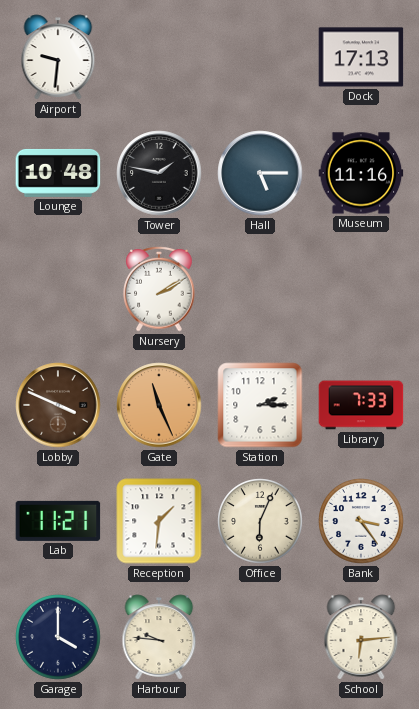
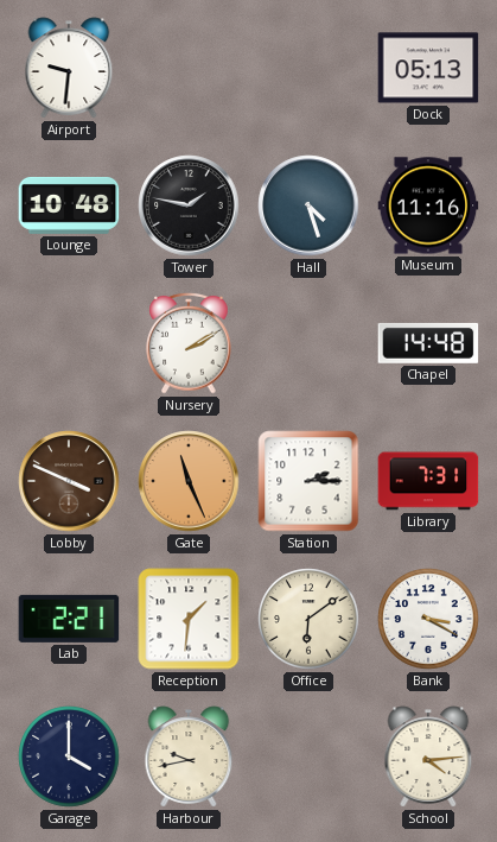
Dock: 17:13 -> 05:13
Hall: 5:15 -> 4:27
Chapel: none -> 14:48
Library: 7:33 -> 7:31
Lab: 11:21 -> 2:21
Office: 6:04 -> 6:09
Bank: 3:24 -> 3:20
Harbour: 9:46 -> 9:43
School: 6:14 -> 4:14
